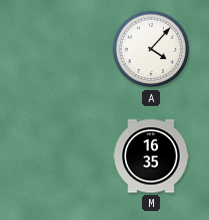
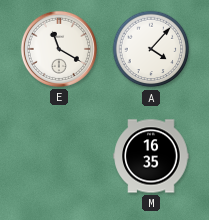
E: none -> 11:20
